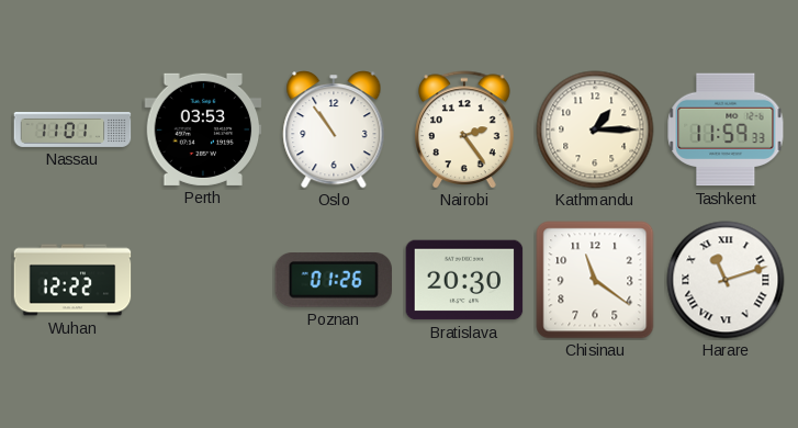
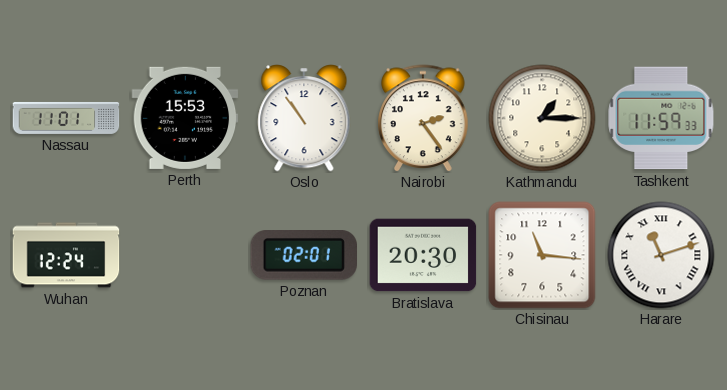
Perth: 03:53 -> 15:53
Wuhan: 12:22 -> 12:24
Poznan: 01:26 -> 02:01
Chisinau: 11:21 -> 11:16
